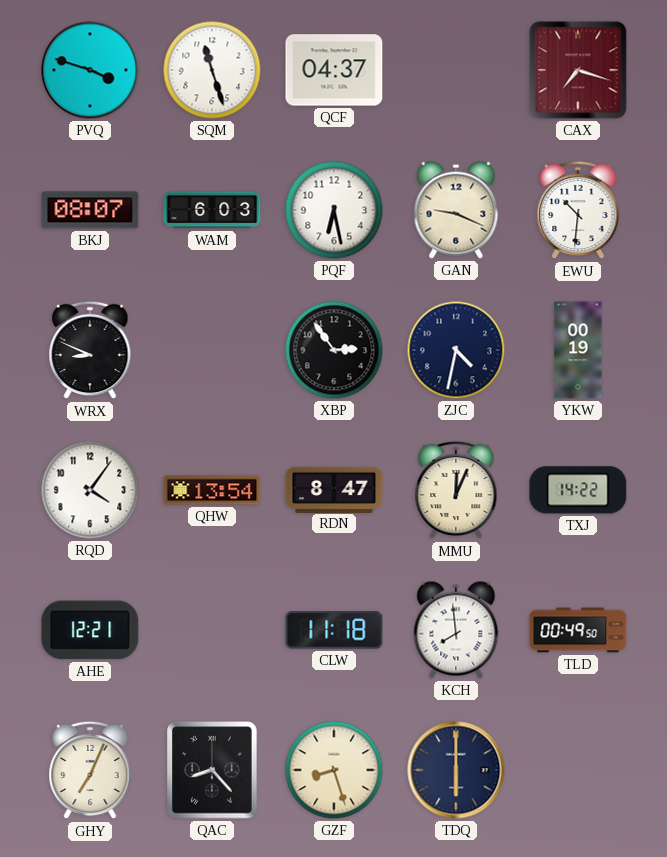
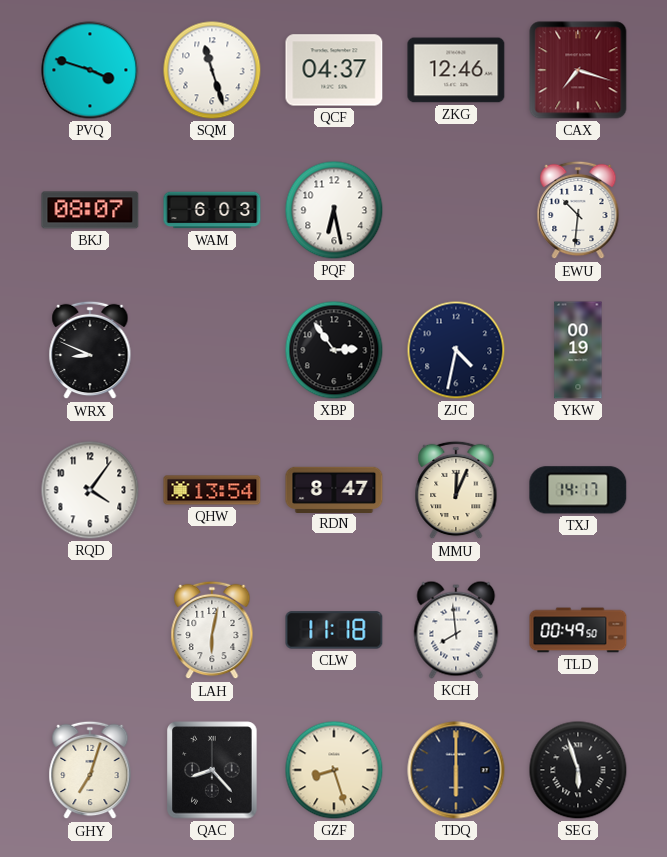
ZKG: none -> 12:46
GAN: 9:19 -> none
TXJ: 14:22 -> 14:17
AHE: 12:21 -> none
LAH: none -> 6:02
GHY: 7:04 -> 7:03
SEG: none -> 5:57
